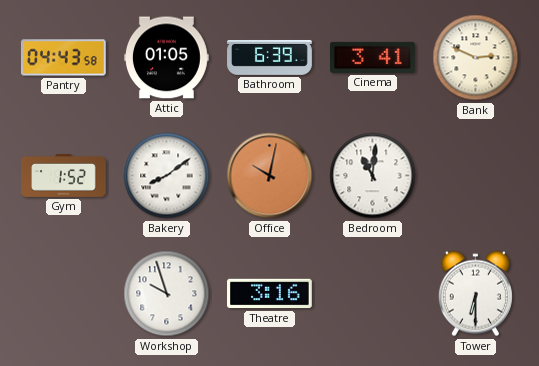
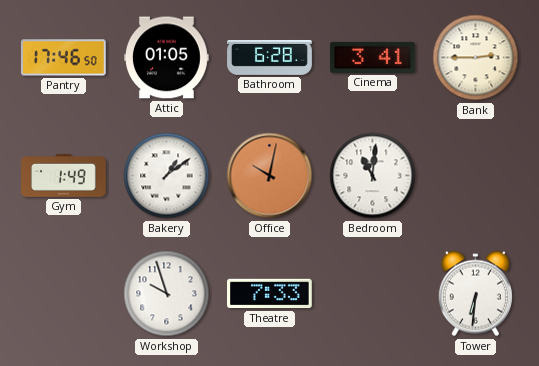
Pantry: 04:43 -> 17:46
Bathroom: 6:39 -> 6:28
Bank: 2:49 -> 2:45
Gym: 1:52 -> 1:49
Bakery: 8:09 -> 1:09
Theatre: 3:16 -> 7:33
Tower: 6:30 -> 6:31
